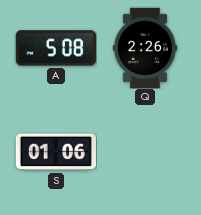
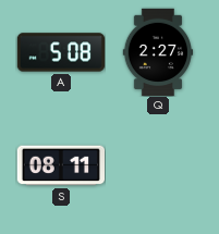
Q: 2:26 -> 2:27
S: 01:06 -> 08:11
